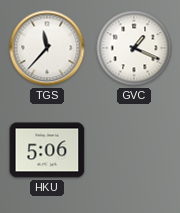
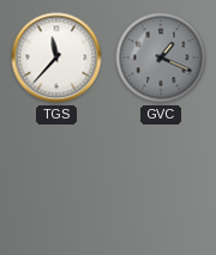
GVC dial: white -> grey
HKU: 5:06 -> none
